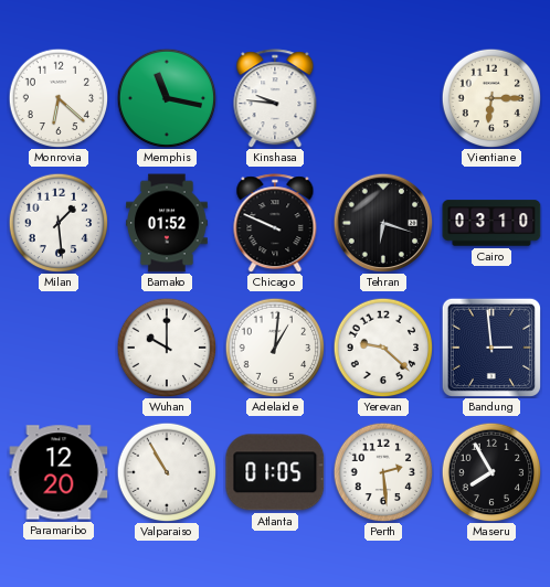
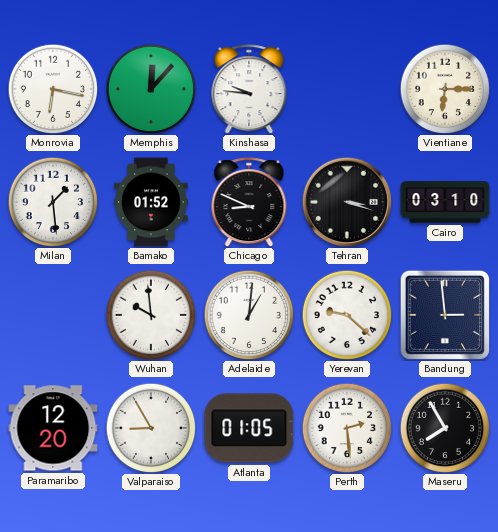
Monrovia: 6:22 -> 6:17
Memphis: 11:17 -> 12:07
Chicago: 9:49 -> 8:49
Tehran: 6:18 -> 3:18
Wuhan: 10:00 -> 9:59
Valparaiso: 10:55 -> 8:55
